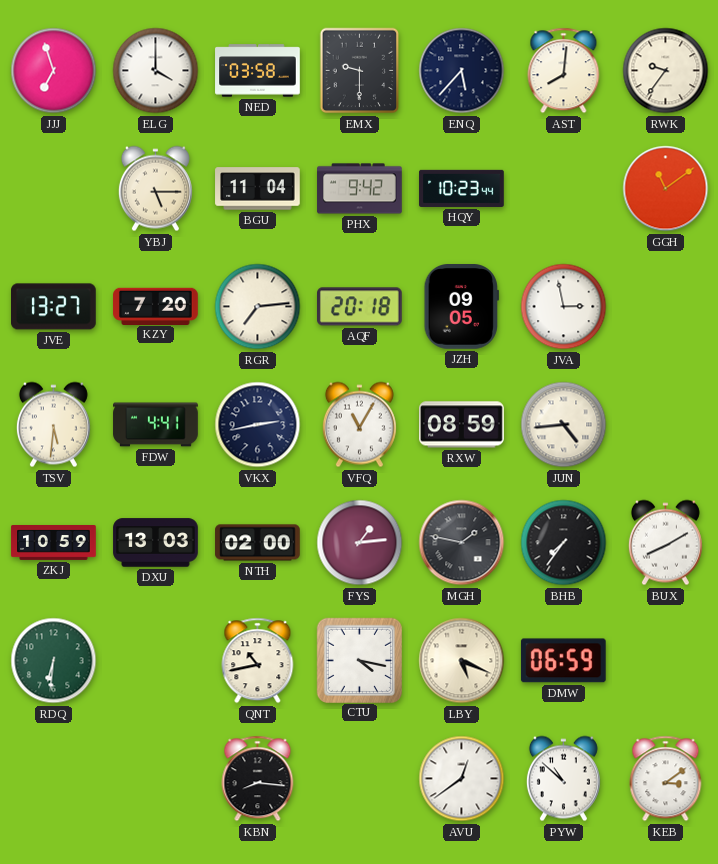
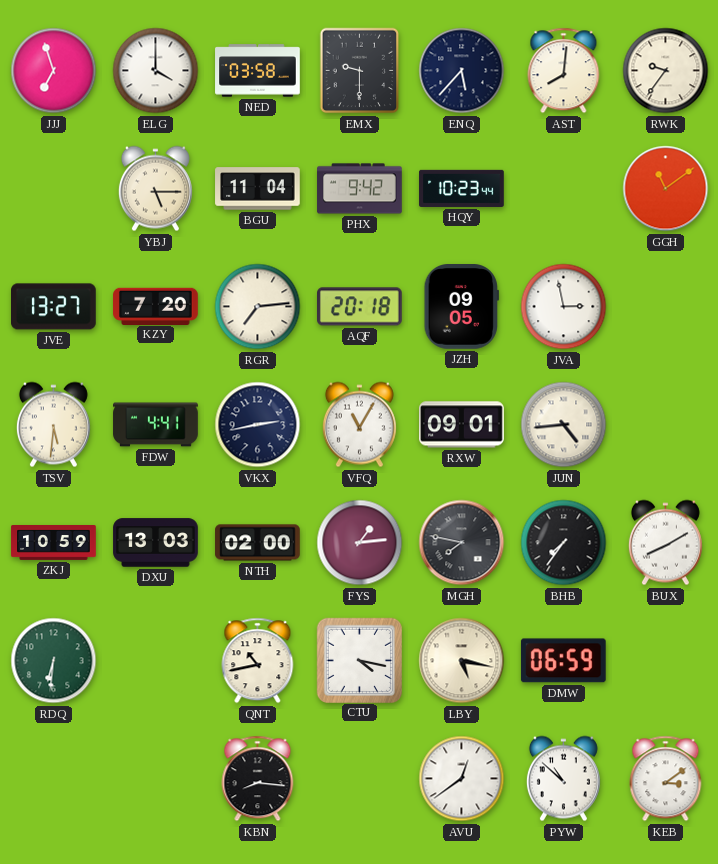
RXW: 08:59 -> 09:01
MGH: 1:47 -> 7:47
LBY: 5:19 -> 5:17
